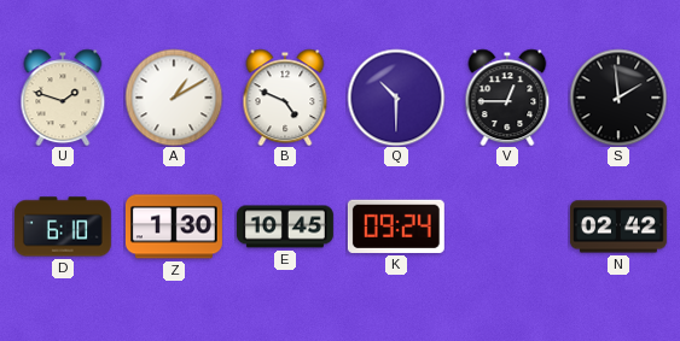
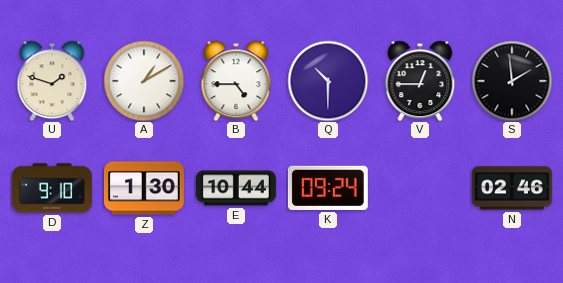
B: 4:49 -> 4:45
D: 6:10 -> 9:10
E: 10:45 -> 10:44
N: 02:42 -> 02:46
